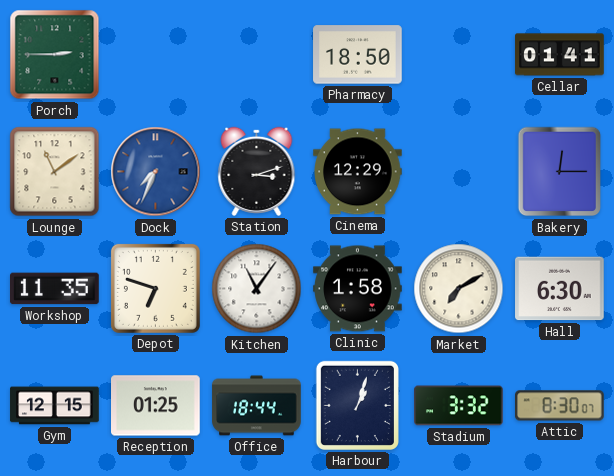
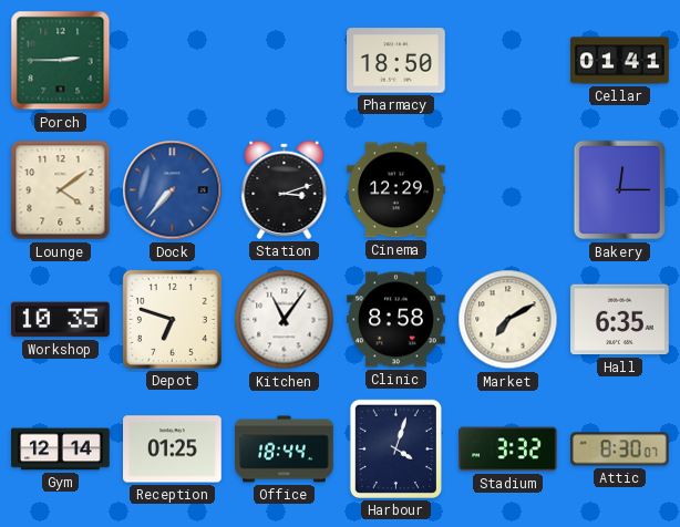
Lounge: 11:09 -> 4:09
Dock: 7:34 -> 7:37
Workshop: 11:35 -> 10:35
Clinic: 1:58 -> 8:58
Hall: 6:30 -> 6:35
Gym: 12:15 -> 12:14
Harbour: 1:03 -> 4:03
